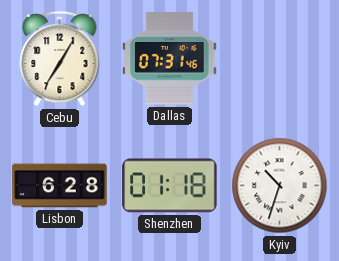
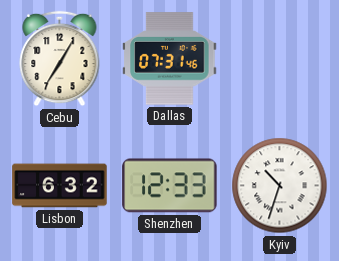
Lisbon: 6:28 -> 6:32
Shenzhen: 01:18 -> 12:33
